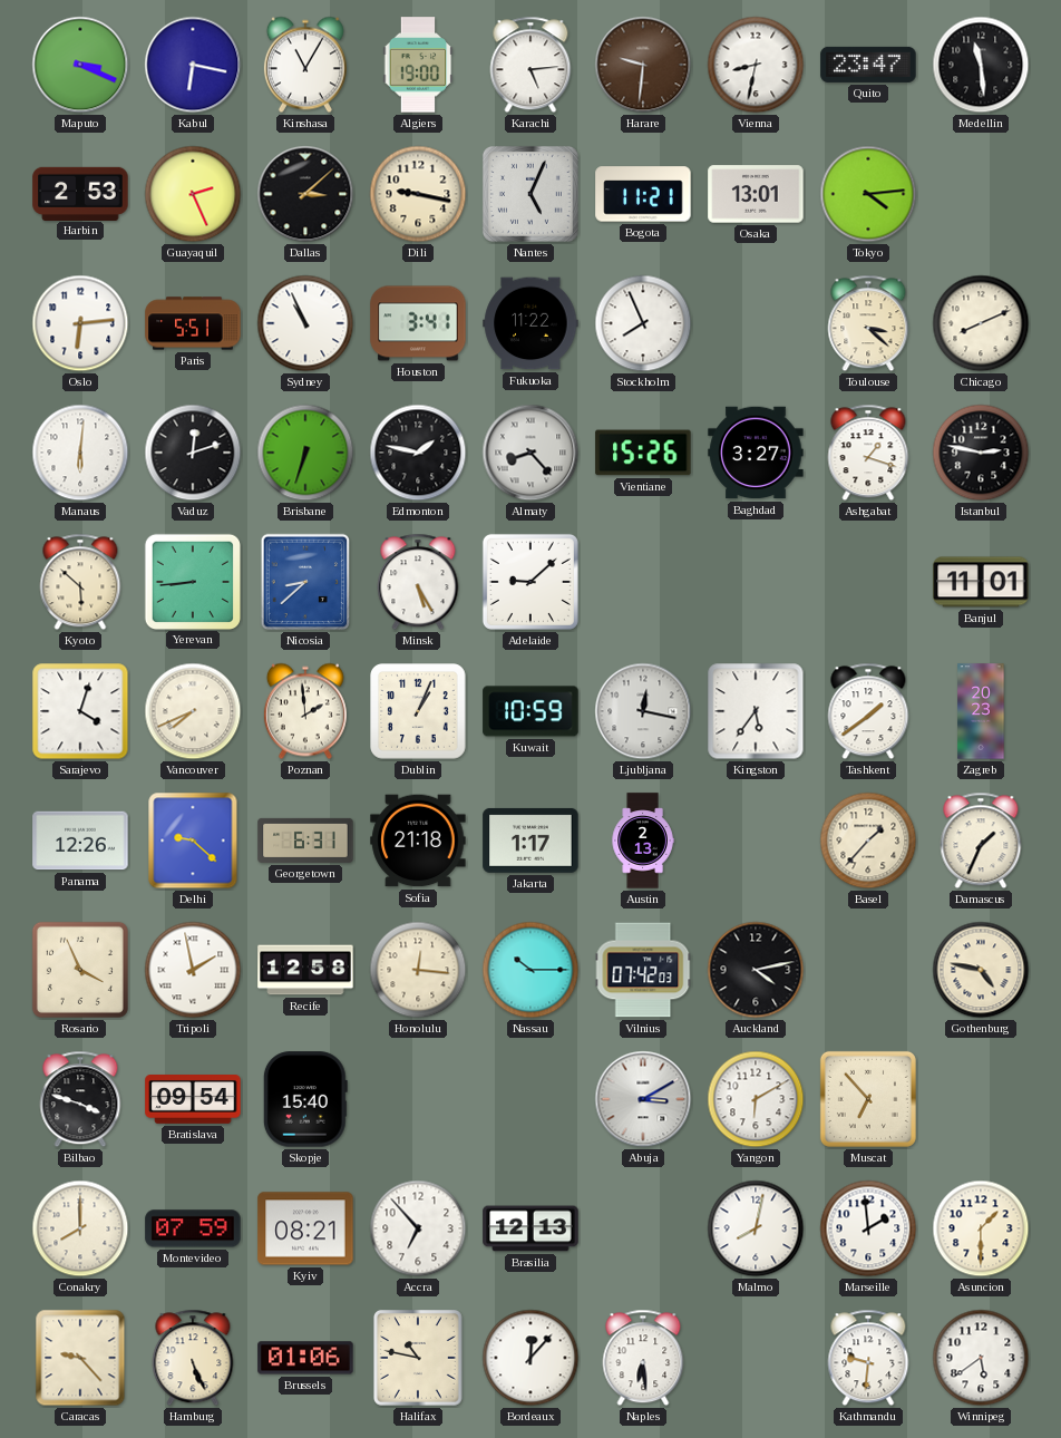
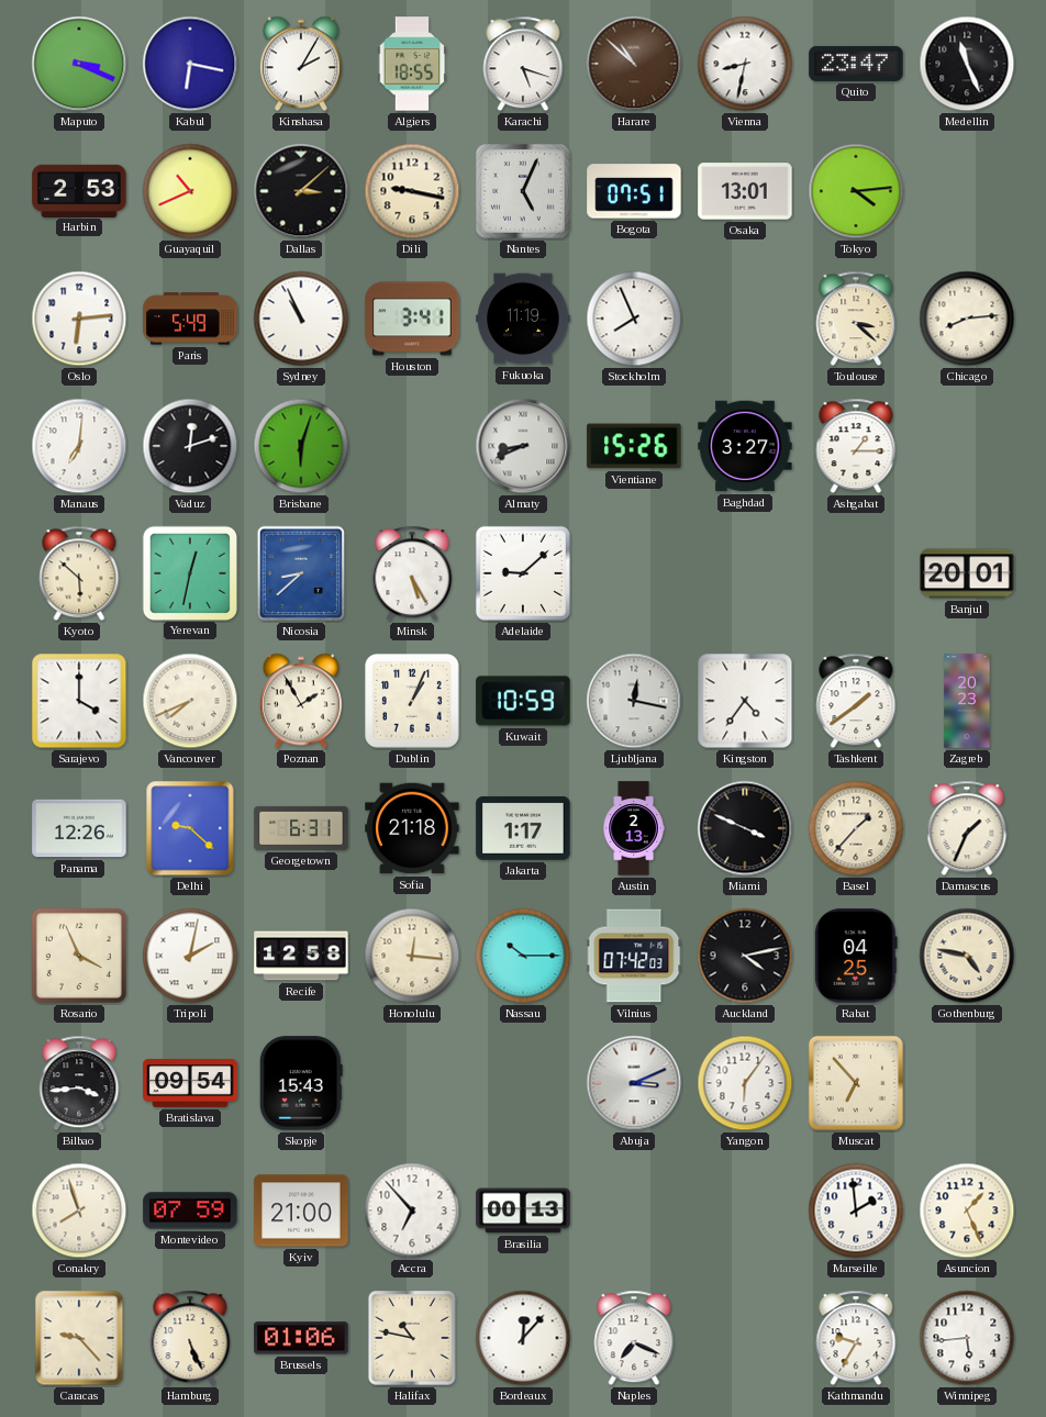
Kinshasa: 11:05 -> 2:05
Algiers: 19:00 -> 18:55
Karachi: 5:14 -> 5:18
Harare: 9:31 -> 10:52
Medellin: 11:29 -> 11:26
Guayaquil: 2:26 -> 10:41
Bogota: 11:21 -> 07:51
Paris: 5:51 -> 5:49
Fukuoka: 11:22 -> 11:19
Chicago: 8:11 -> 8:14
Manaus: 6:01 -> 7:01
Brisbane: 6:33 -> 6:03
Edmonton: 1:47 -> none
Almaty: 8:23 -> 8:41
Ashgabat: 1:18 -> 1:15
Istanbul: 2:47 -> none
Yerevan: 8:44 -> 12:32
Banjul: 11:01 -> 20:01
Sarajevo: 4:03 -> 4:00
Poznan: 1:59 -> 1:55
Kingston: 5:36 -> 4:36
Miami: none -> 3:49
Tripoli: 1:58 -> 2:02
Rabat: none -> 04:25
Bilbao: 3:48 -> 3:44
Skopje: 15:40 -> 15:43
Abuja: 3:10 -> 3:11
Yangon: 6:10 -> 6:06
Conakry: 8:00 -> 7:57
Kyiv: 08:21 -> 21:00
Brasilia: 12:13 -> 00:13
Malmo: 8:02 -> none
Asuncion: 1:30 -> 1:26
Naples: 6:29 -> 7:19
Kathmandu: 9:31 -> 9:35
Winnipeg: 5:39 -> 5:44
